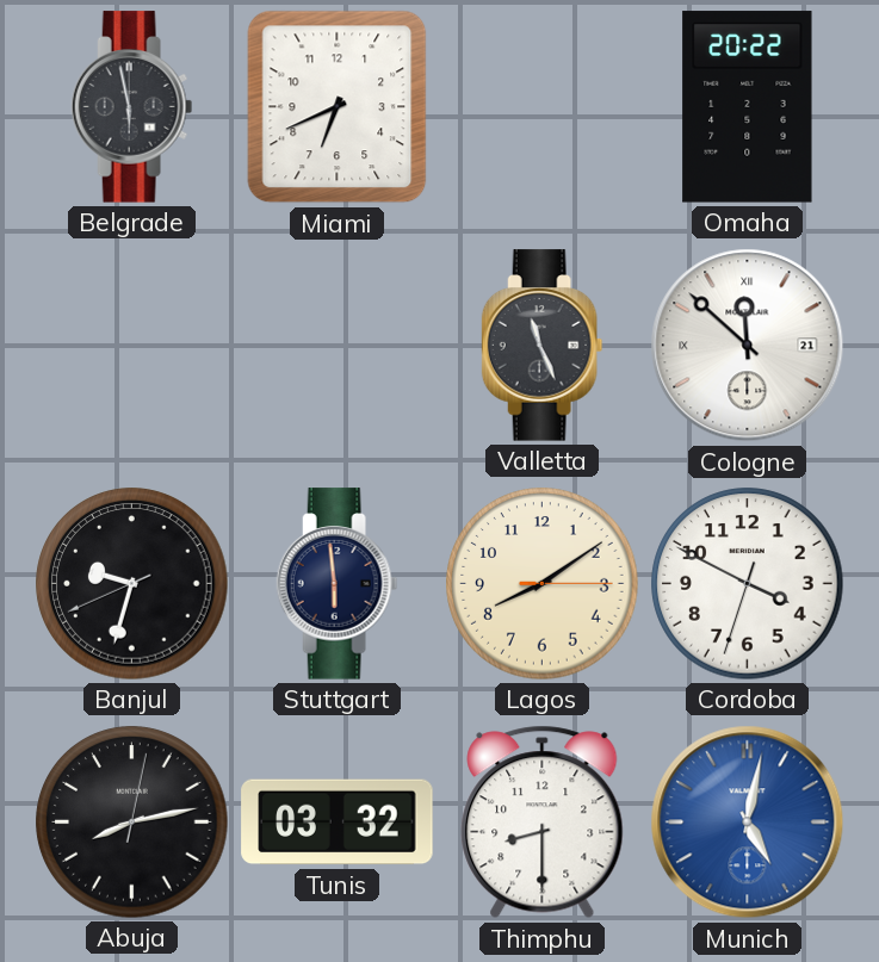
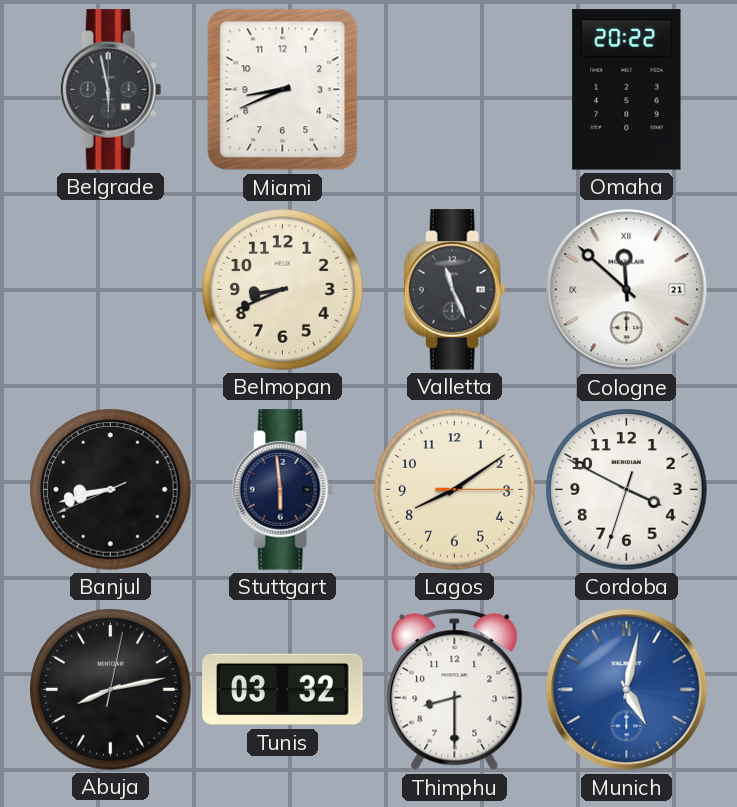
Miami: 6:41 -> 8:41
Belmopan: none -> 8:41
Banjul: 9:32 -> 8:42
